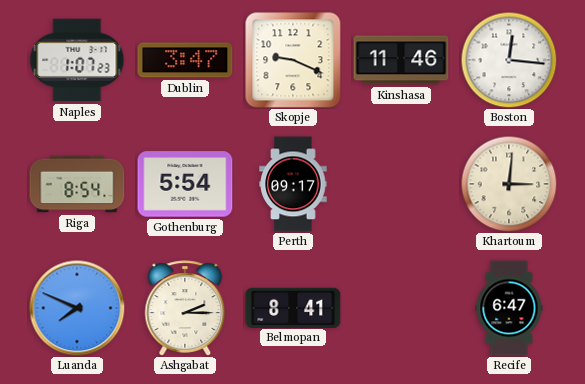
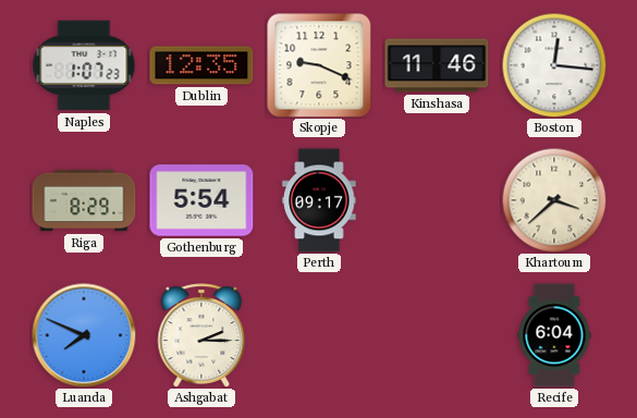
Dublin: 3:47 -> 12:35
Riga: 8:54 -> 8:29
Khartoum: 3:01 -> 3:38
Belmopan: 8:41 -> none
Recife: 6:47 -> 6:04
